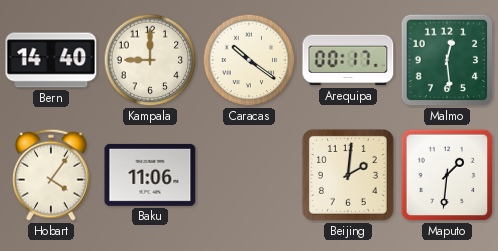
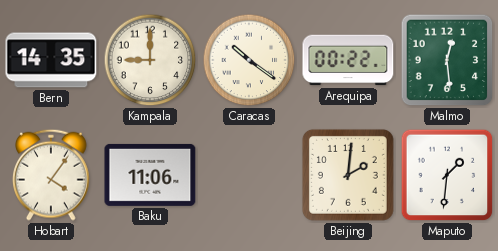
Bern: 14:40 -> 14:35
Arequipa: 00:17 -> 00:22
